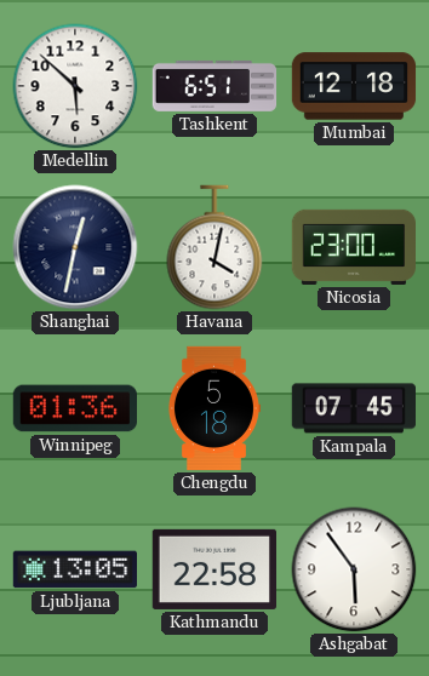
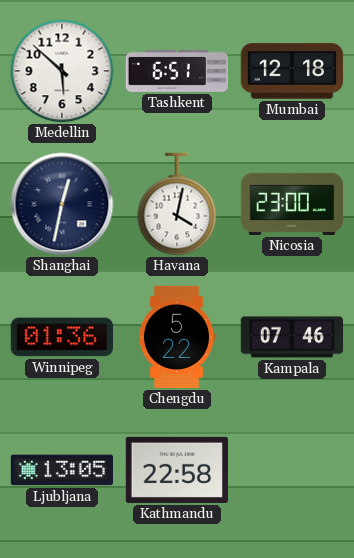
Chengdu: 5:18 -> 5:22
Kampala: 07:45 -> 07:46
Ashgabat: 5:54 -> none
